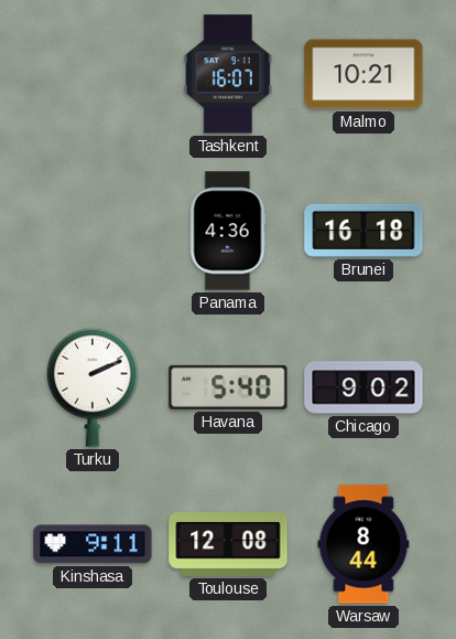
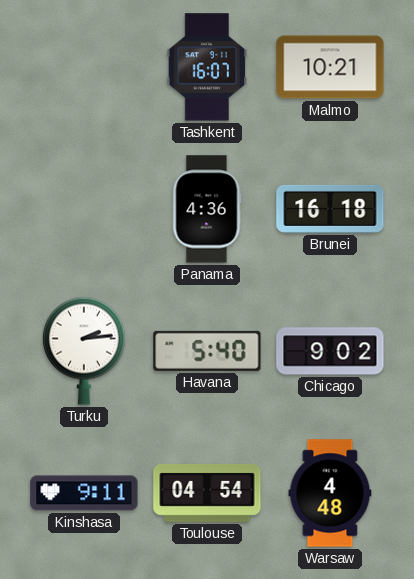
Turku: 2:11 -> 2:14
Toulouse: 12:08 -> 04:54
Warsaw: 8:44 -> 4:48
